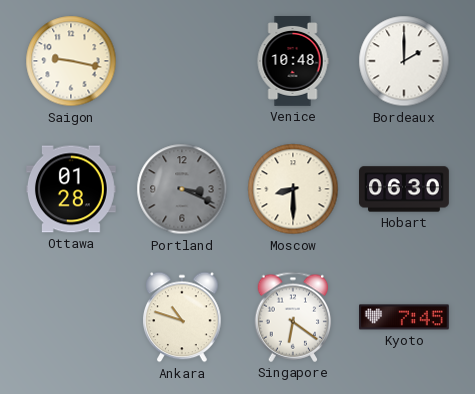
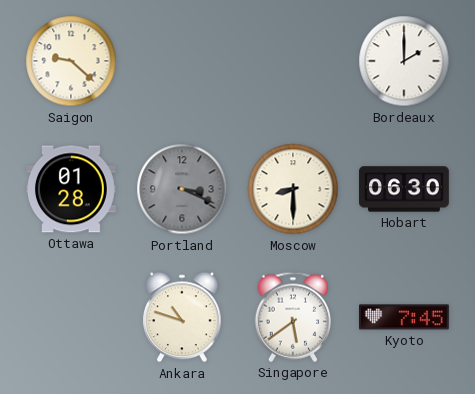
Saigon: 9:17 -> 9:22
Venice: 10:48 -> none
Singapore: 6:21 -> 5:39
